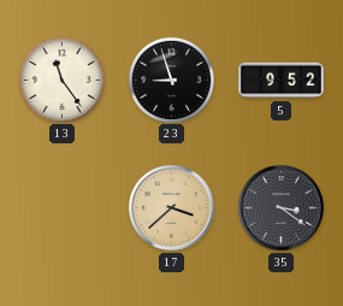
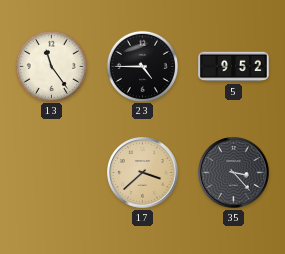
23: 8:57 -> 4:45
35: 3:21 -> 3:23
